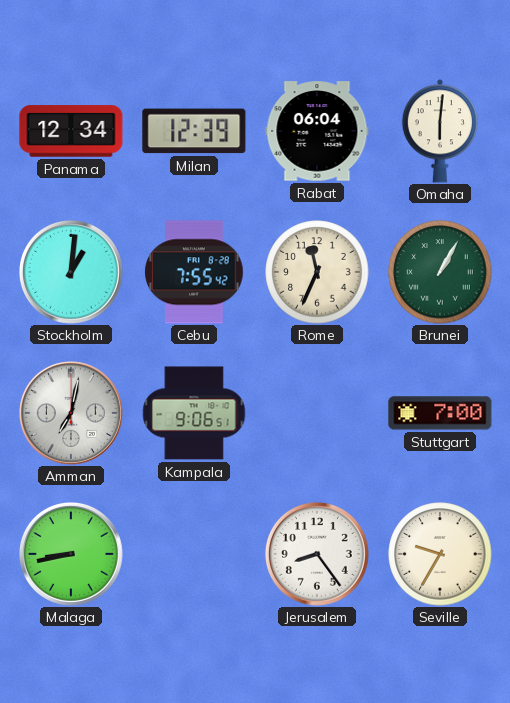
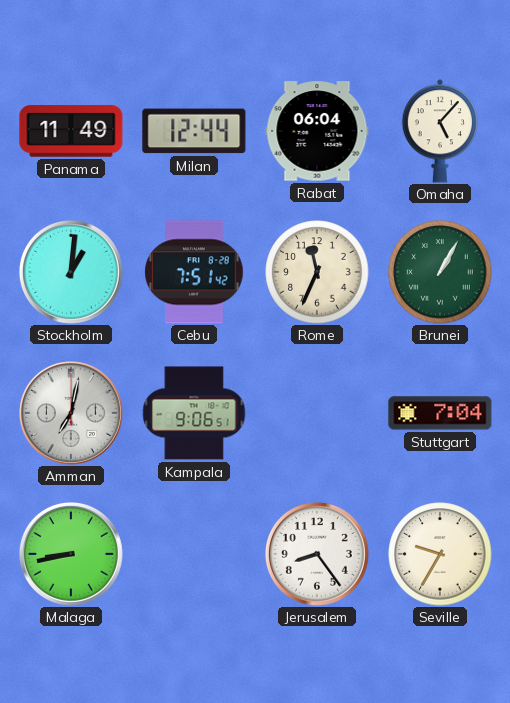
Panama: 12:34 -> 11:49
Milan: 12:39 -> 12:44
Omaha: 6:01 -> 5:07
Cebu: 7:55 -> 7:51
Stuttgart: 7:00 -> 7:04
